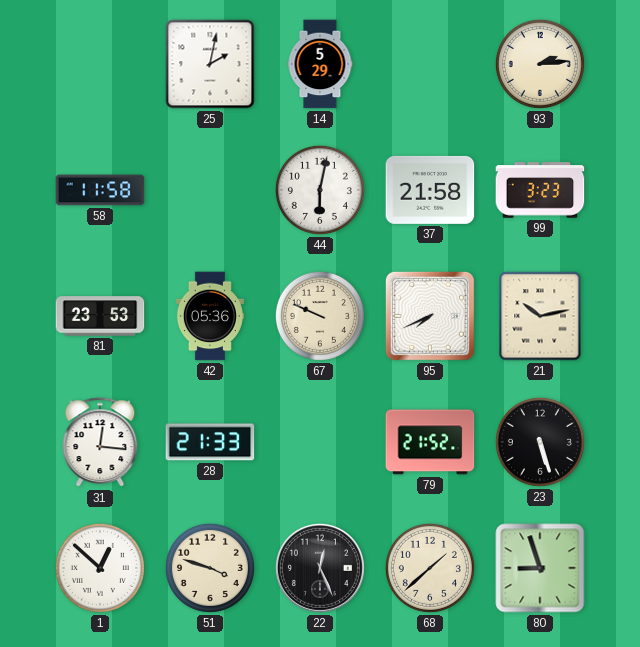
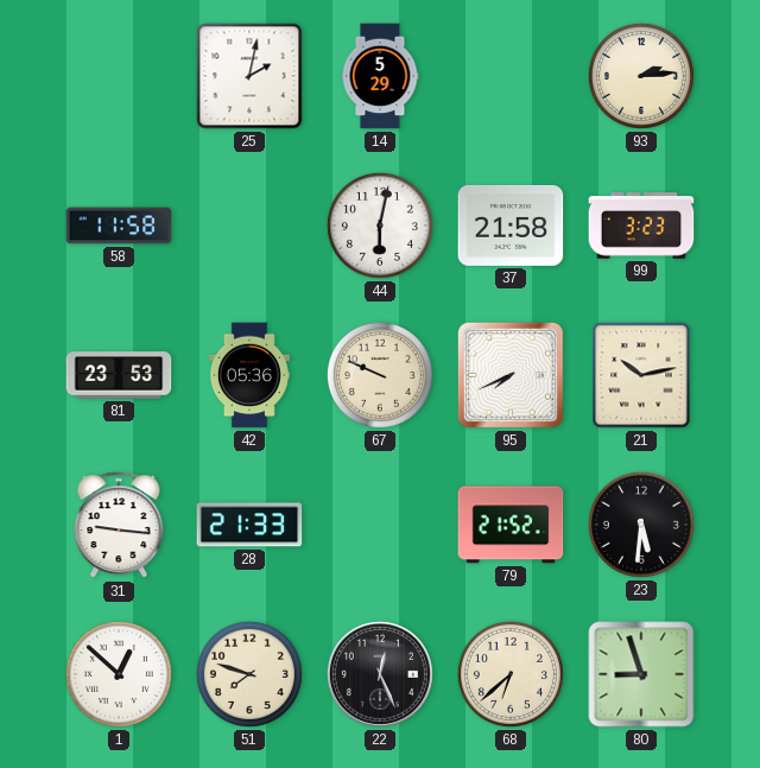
31: 12:16 -> 9:16
23: 5:27 -> 5:31
51: 3:48 -> 7:48
68: 1:38 -> 6:38
